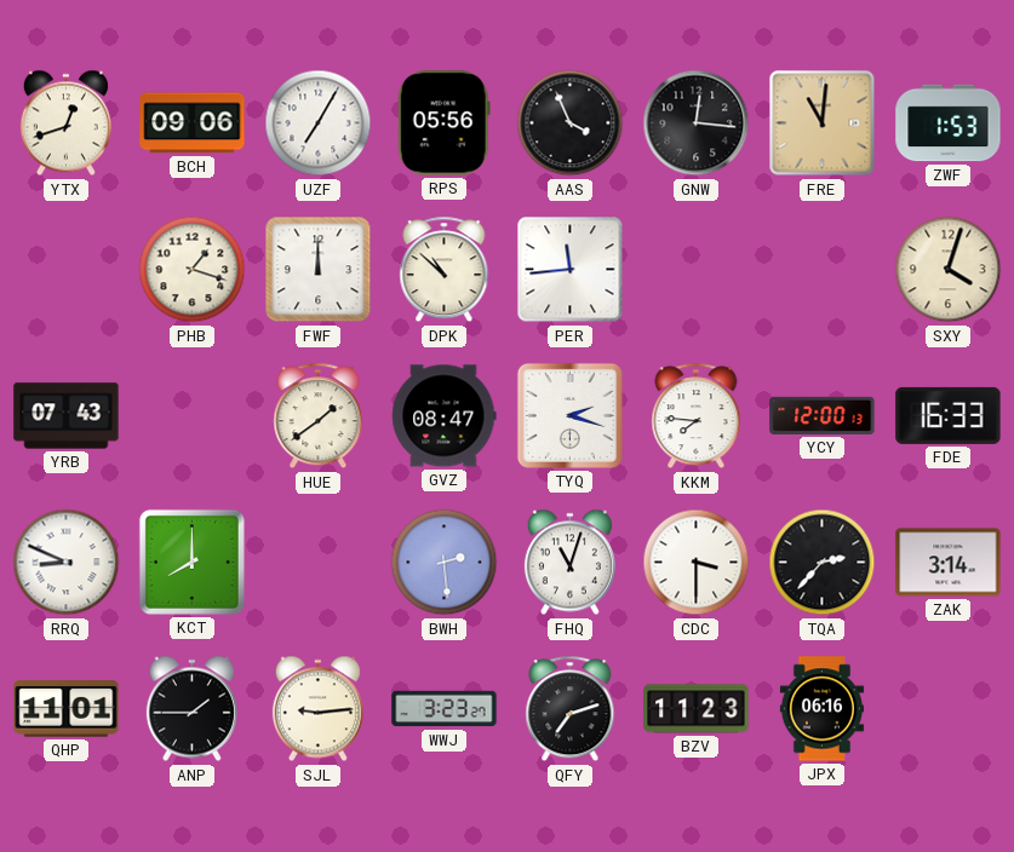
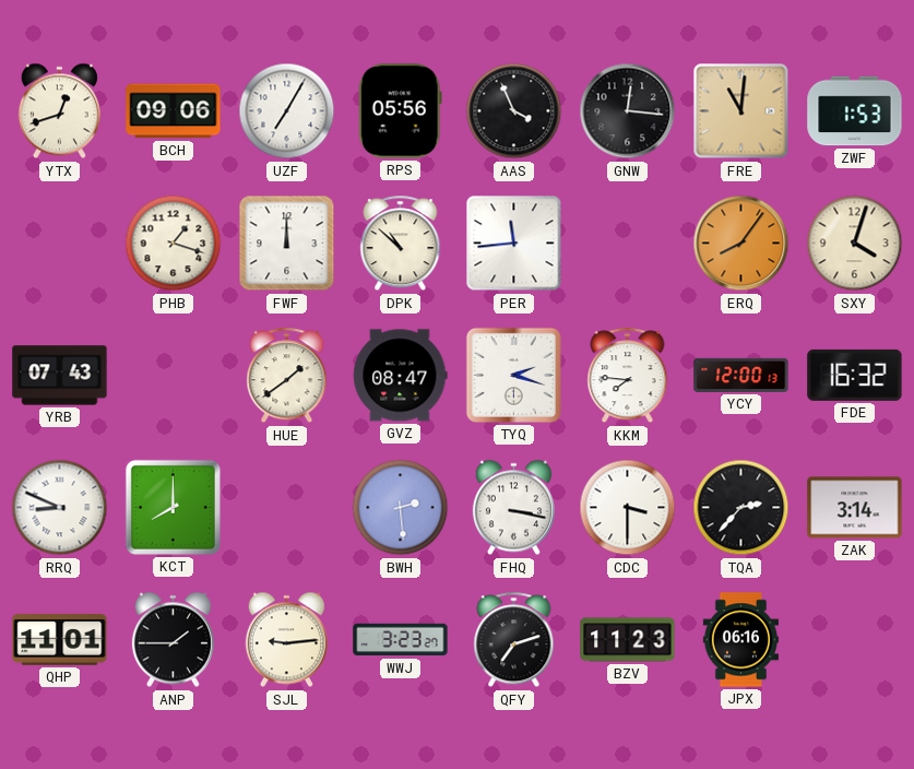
ERQ: none -> 8:06
FDE: 16:33 -> 16:32
FHQ: 11:03 -> 3:17
